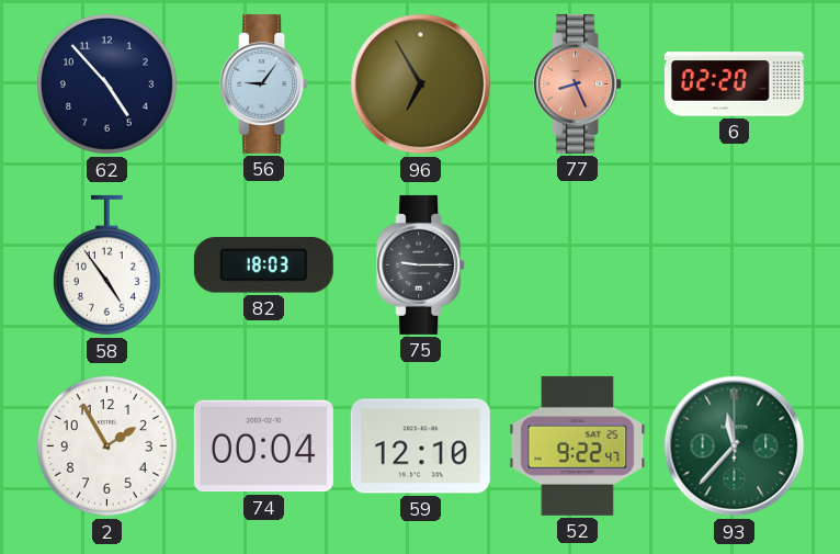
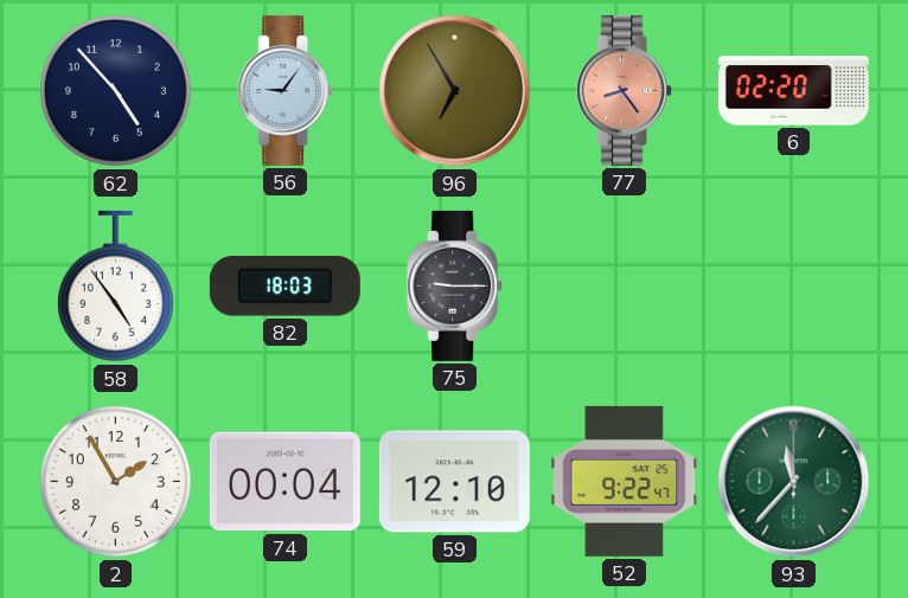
77: 8:26 -> 8:24
